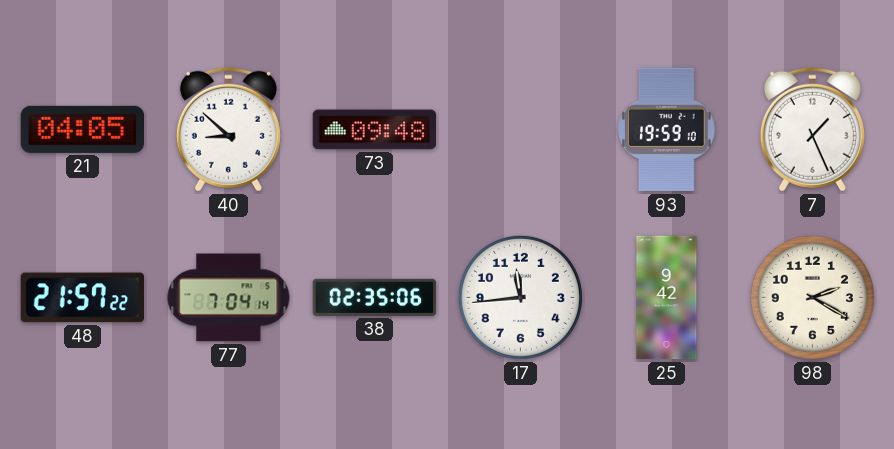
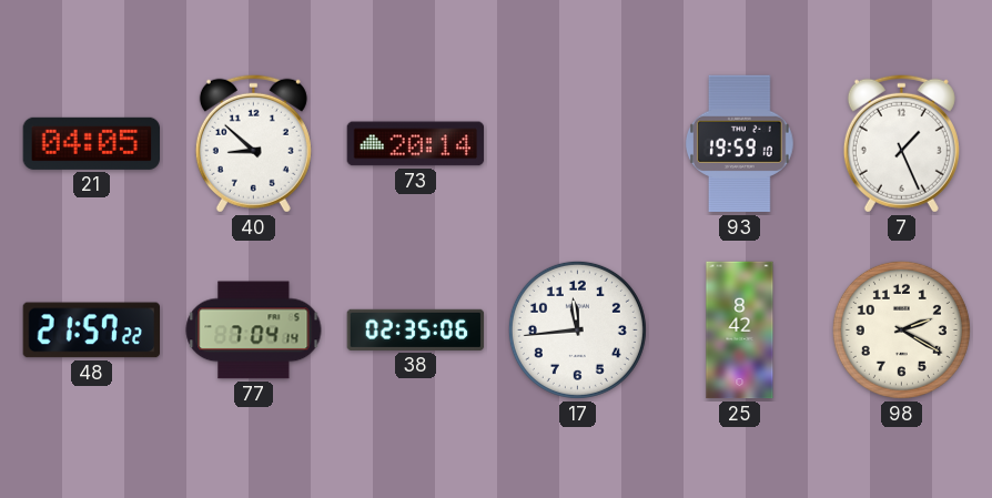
73: 09:48 -> 20:14
25: 9:42 -> 8:42
